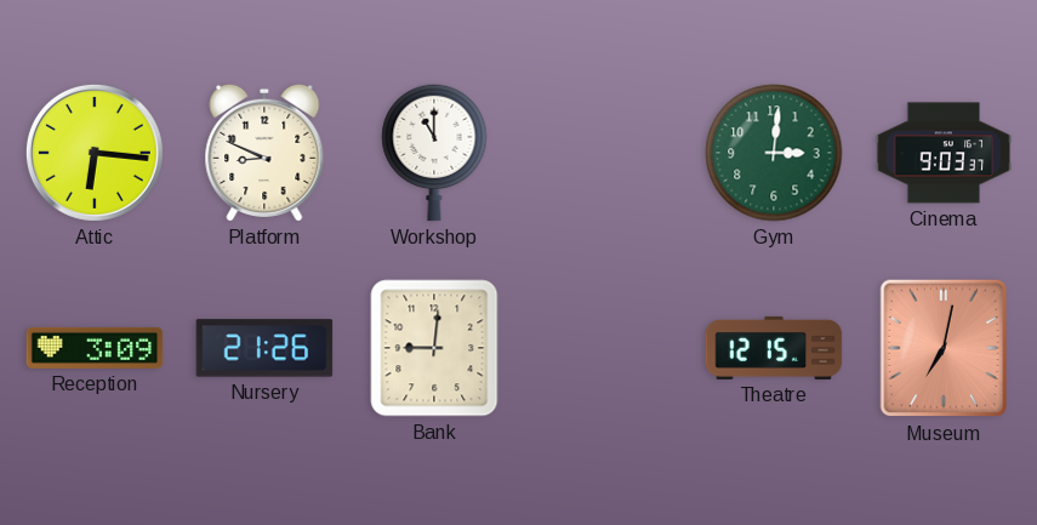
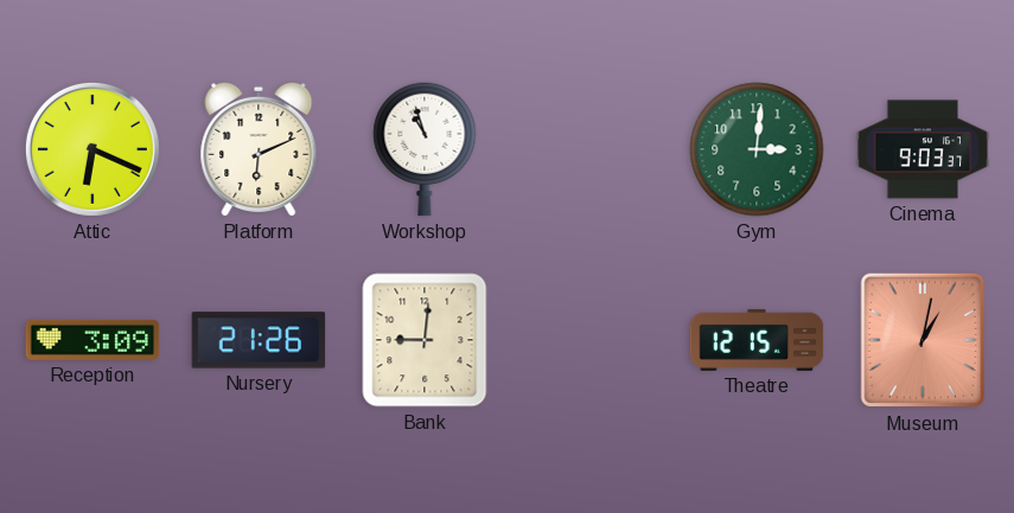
Attic: 6:16 -> 6:19
Platform: 8:49 -> 6:11
Workshop: 11:00 -> 10:57
Museum: 7:02 -> 1:02
